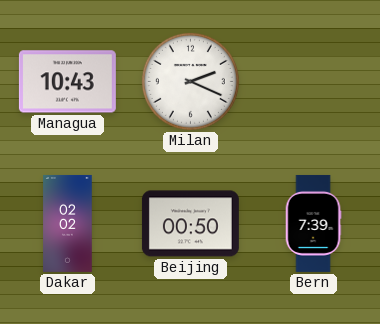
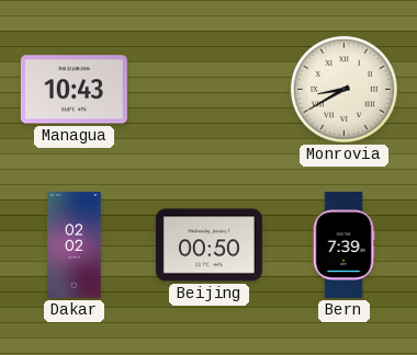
Milan: 2:19 -> none
Monrovia: none -> 8:40
